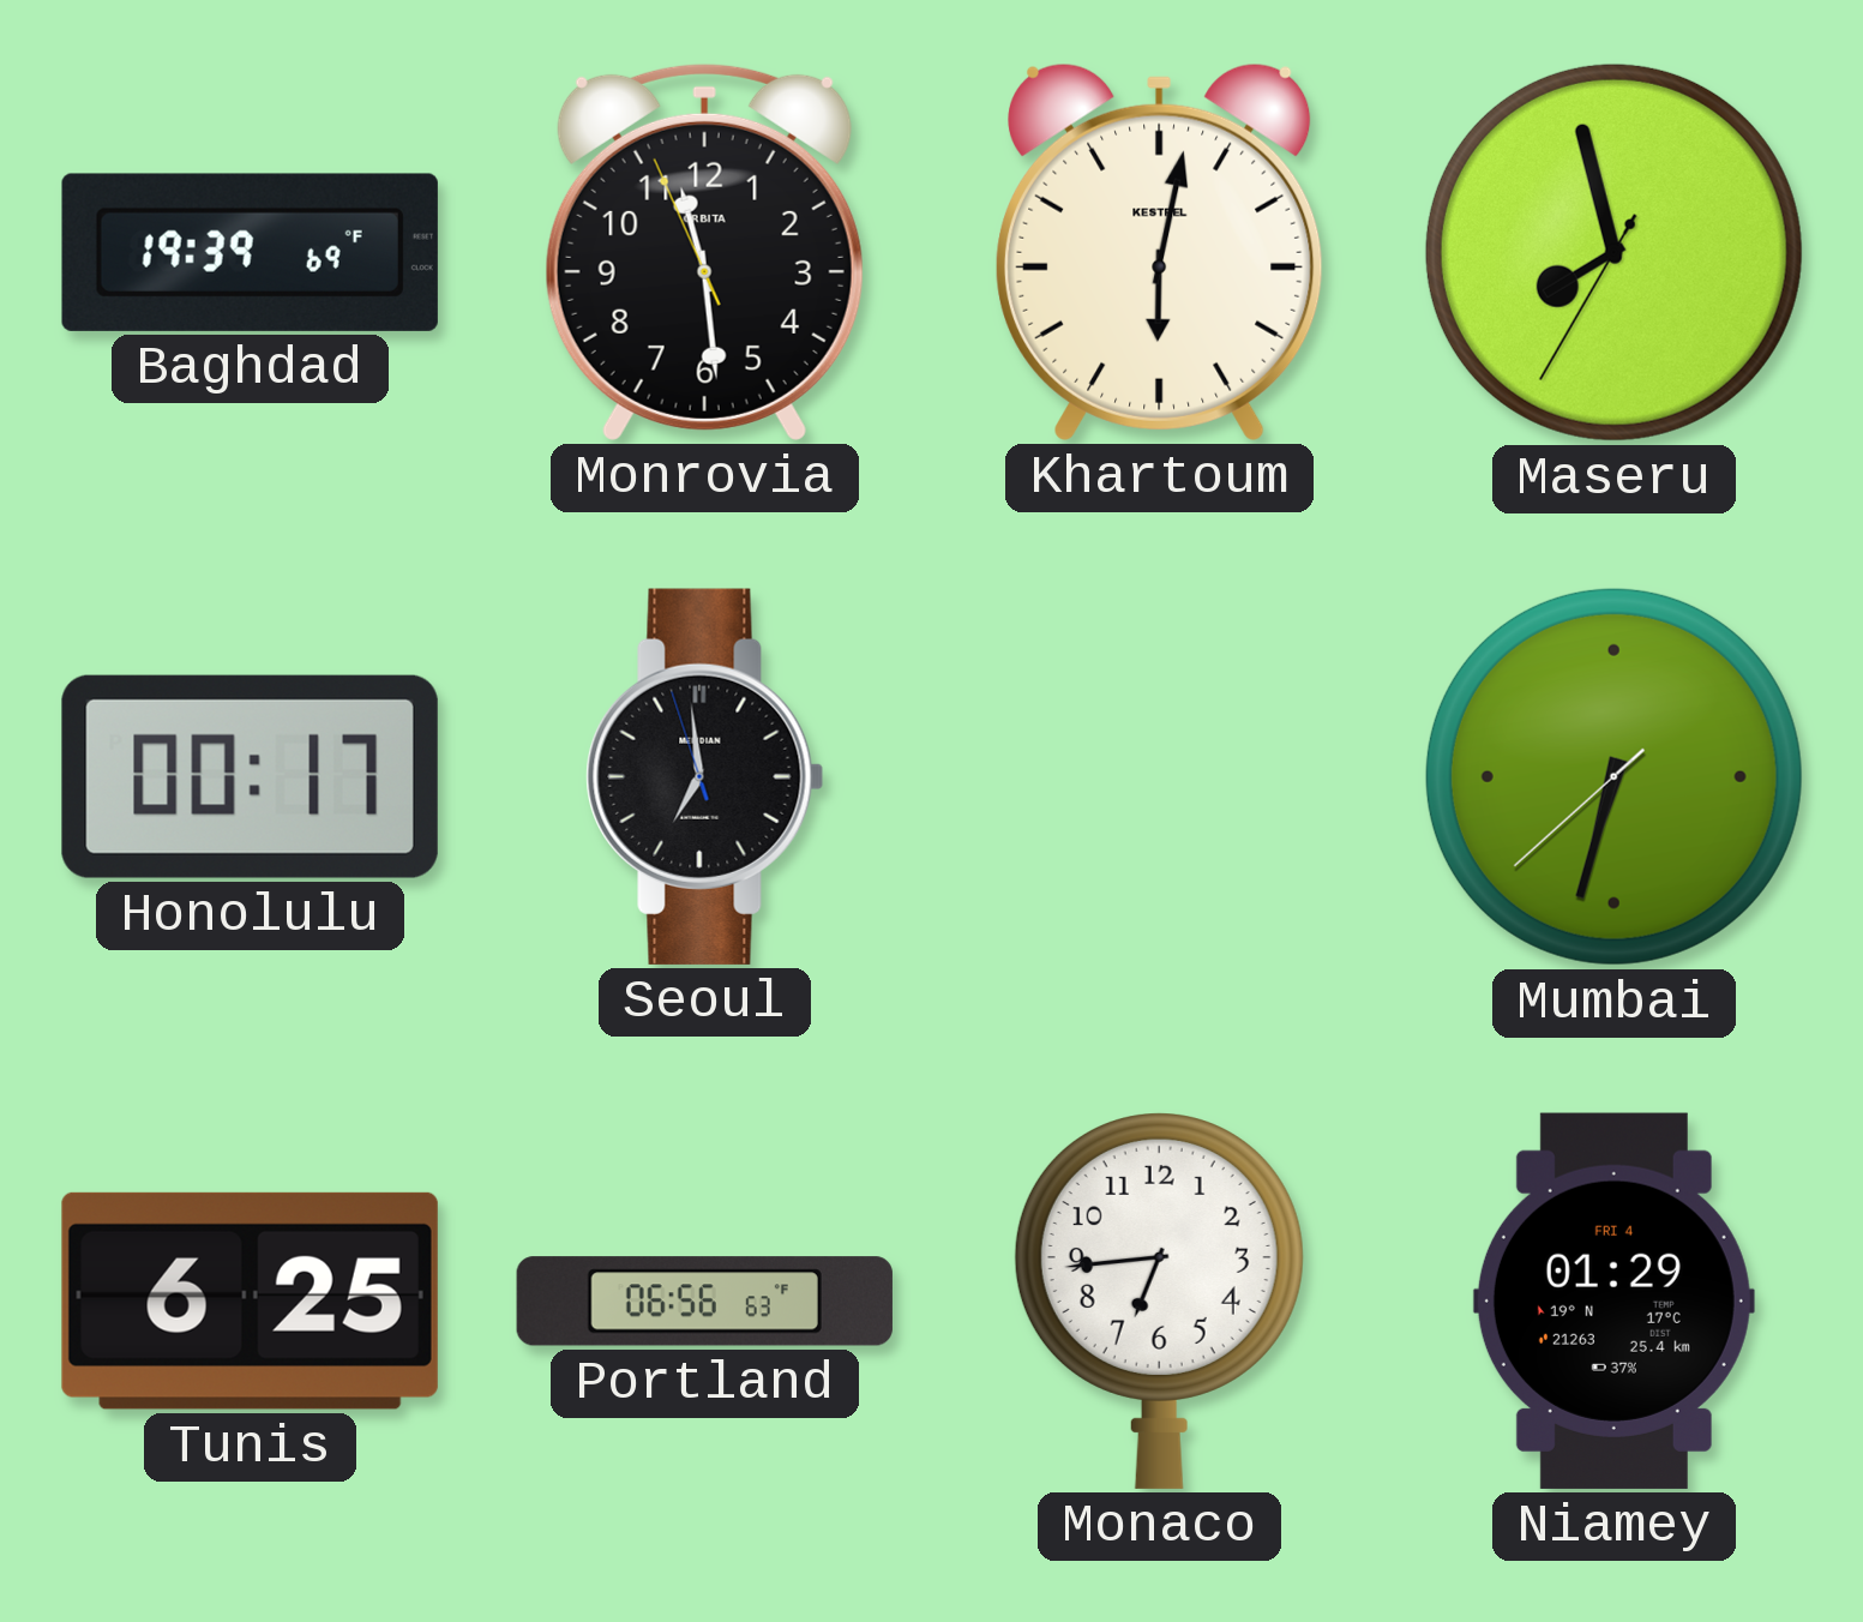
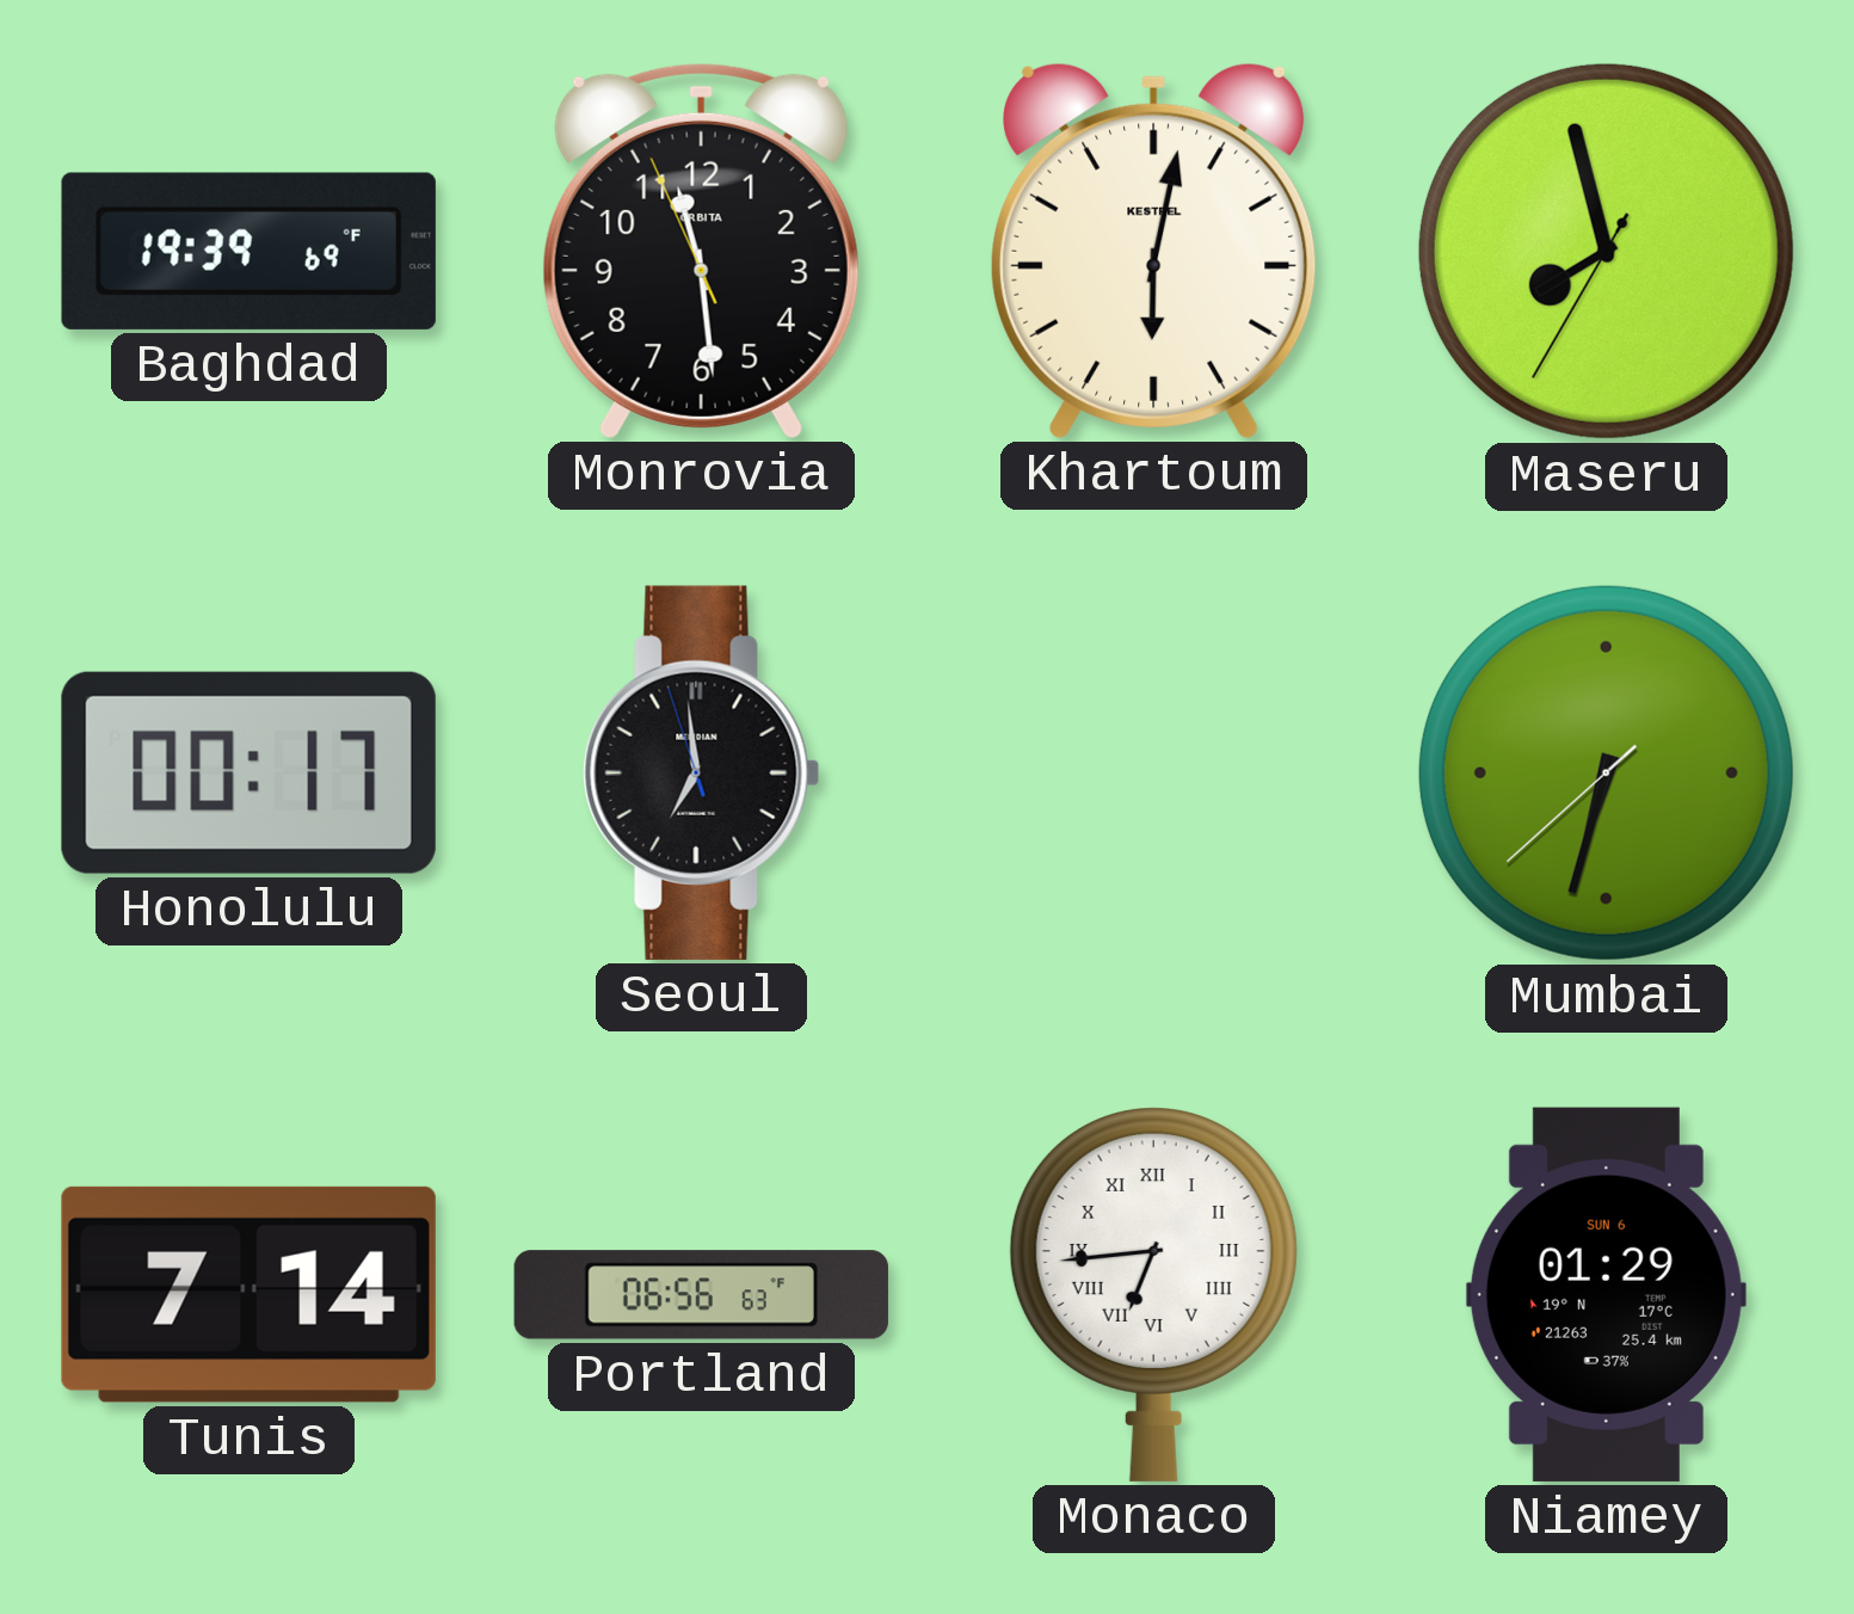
Tunis: 6:25 -> 7:14
Monaco numerals: Arabic -> Roman
Niamey date: FRI 4 -> SUN 6
